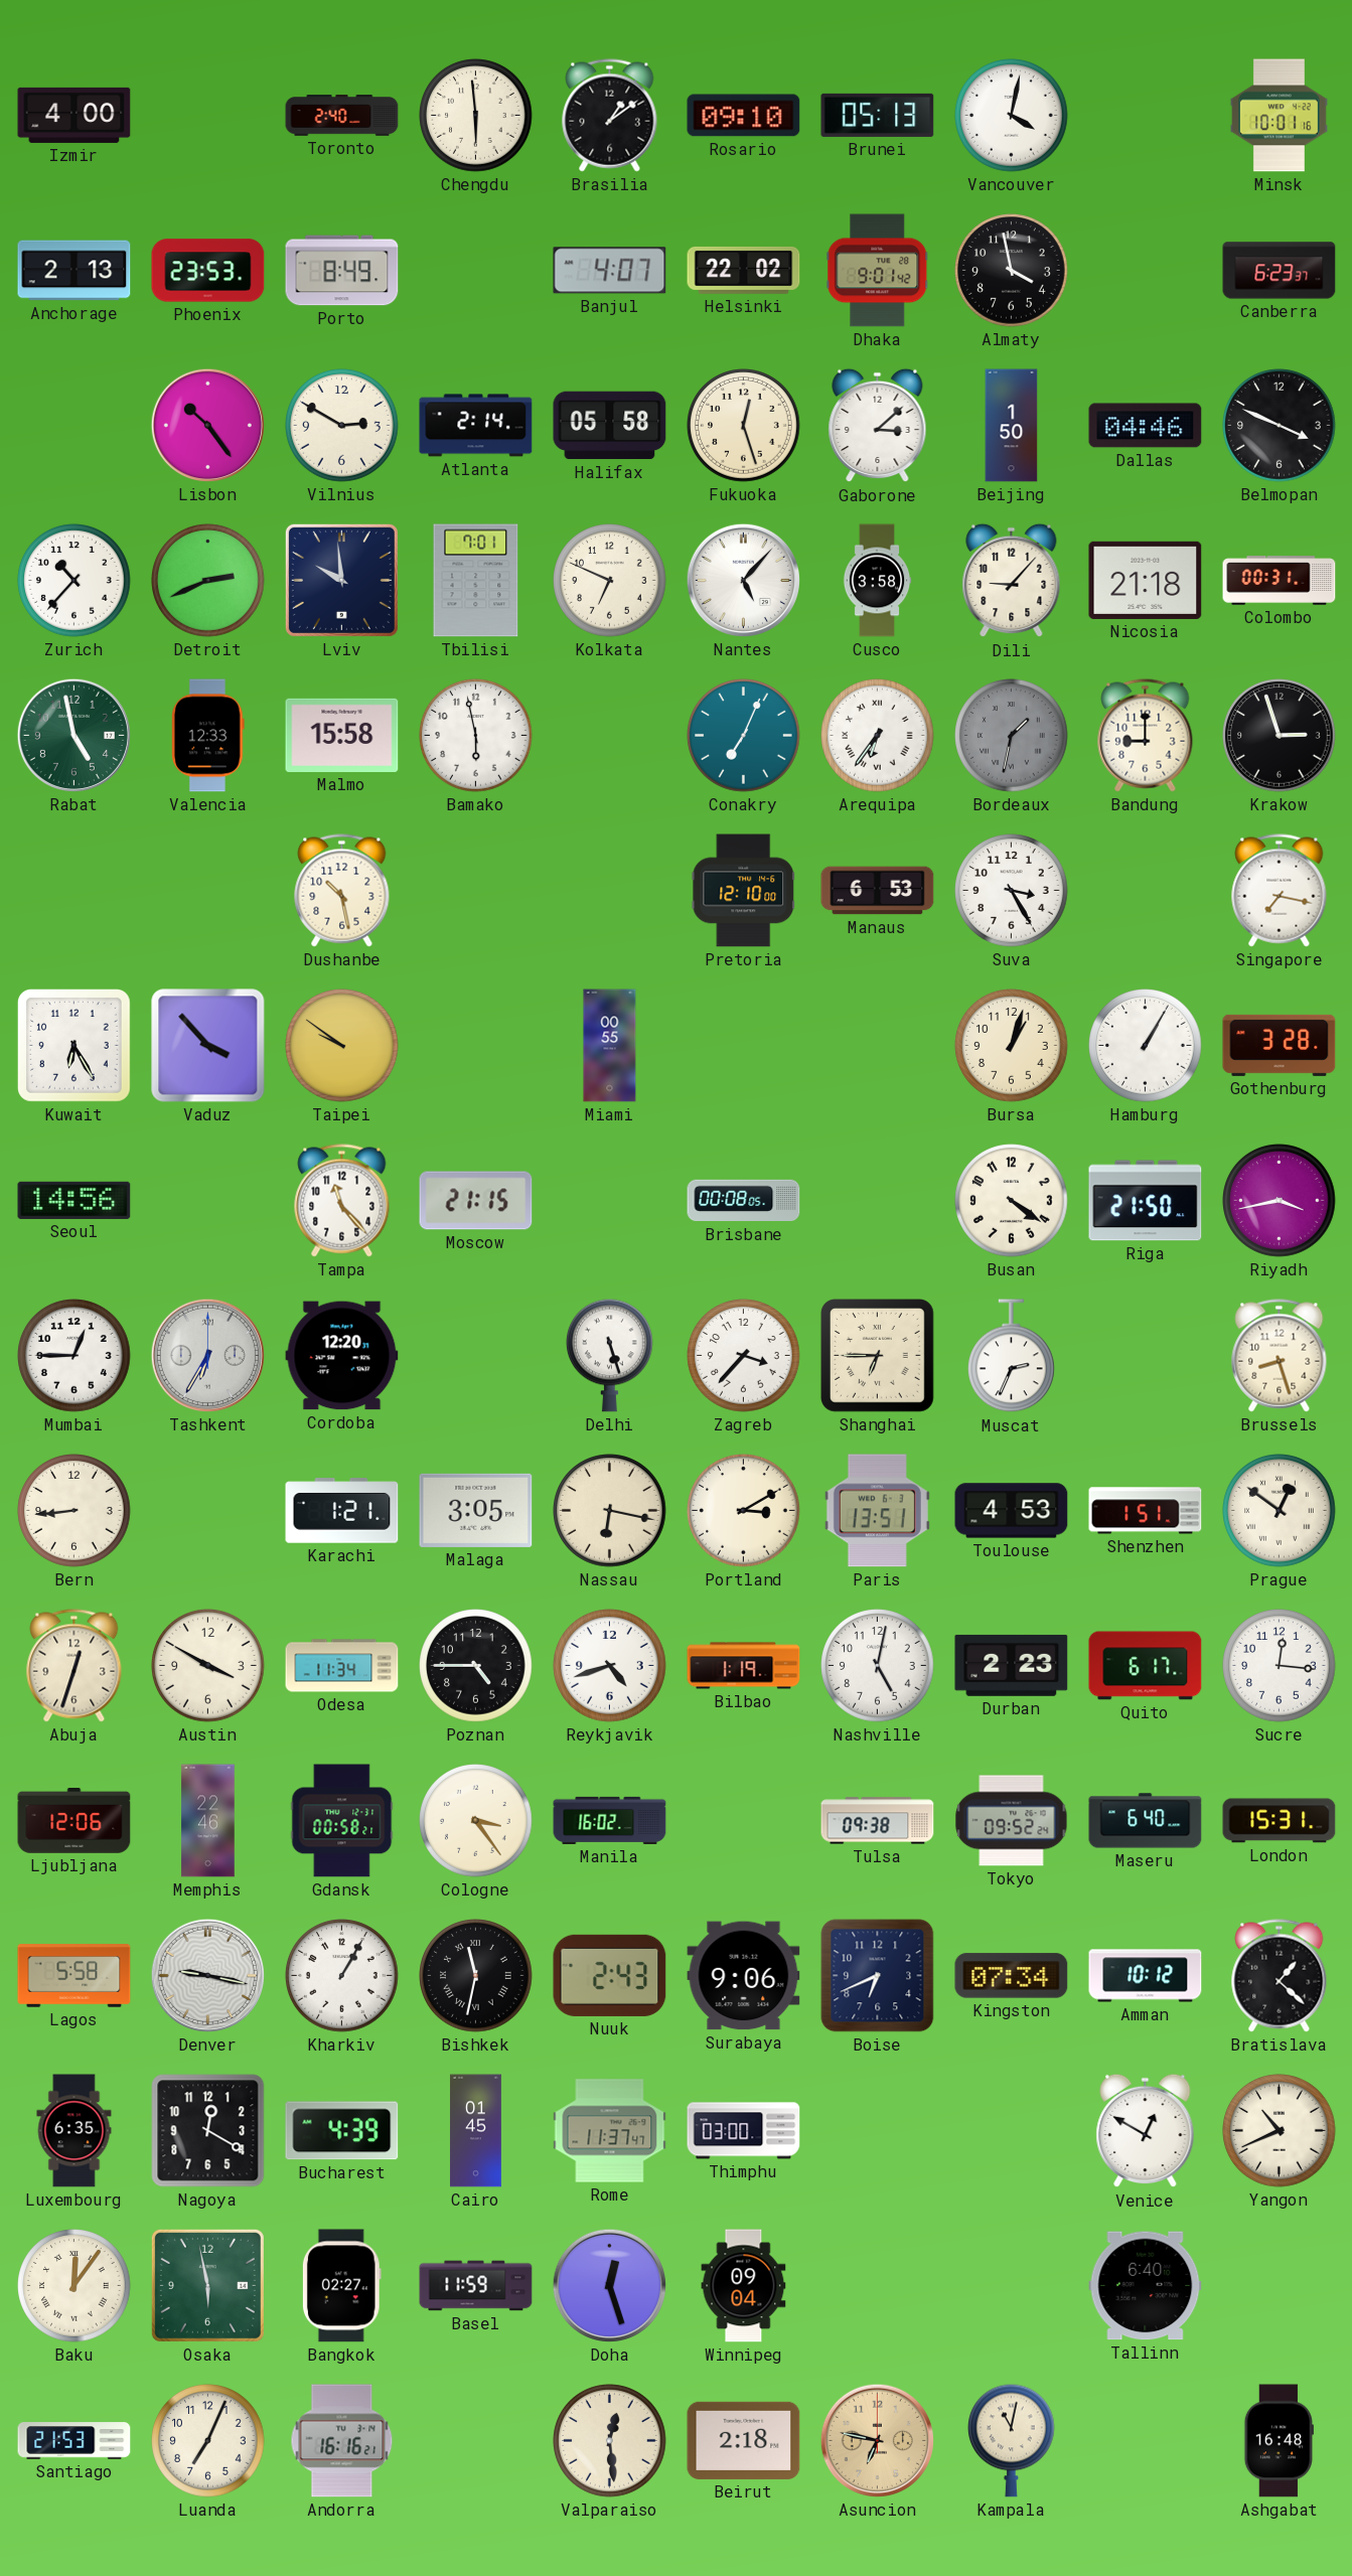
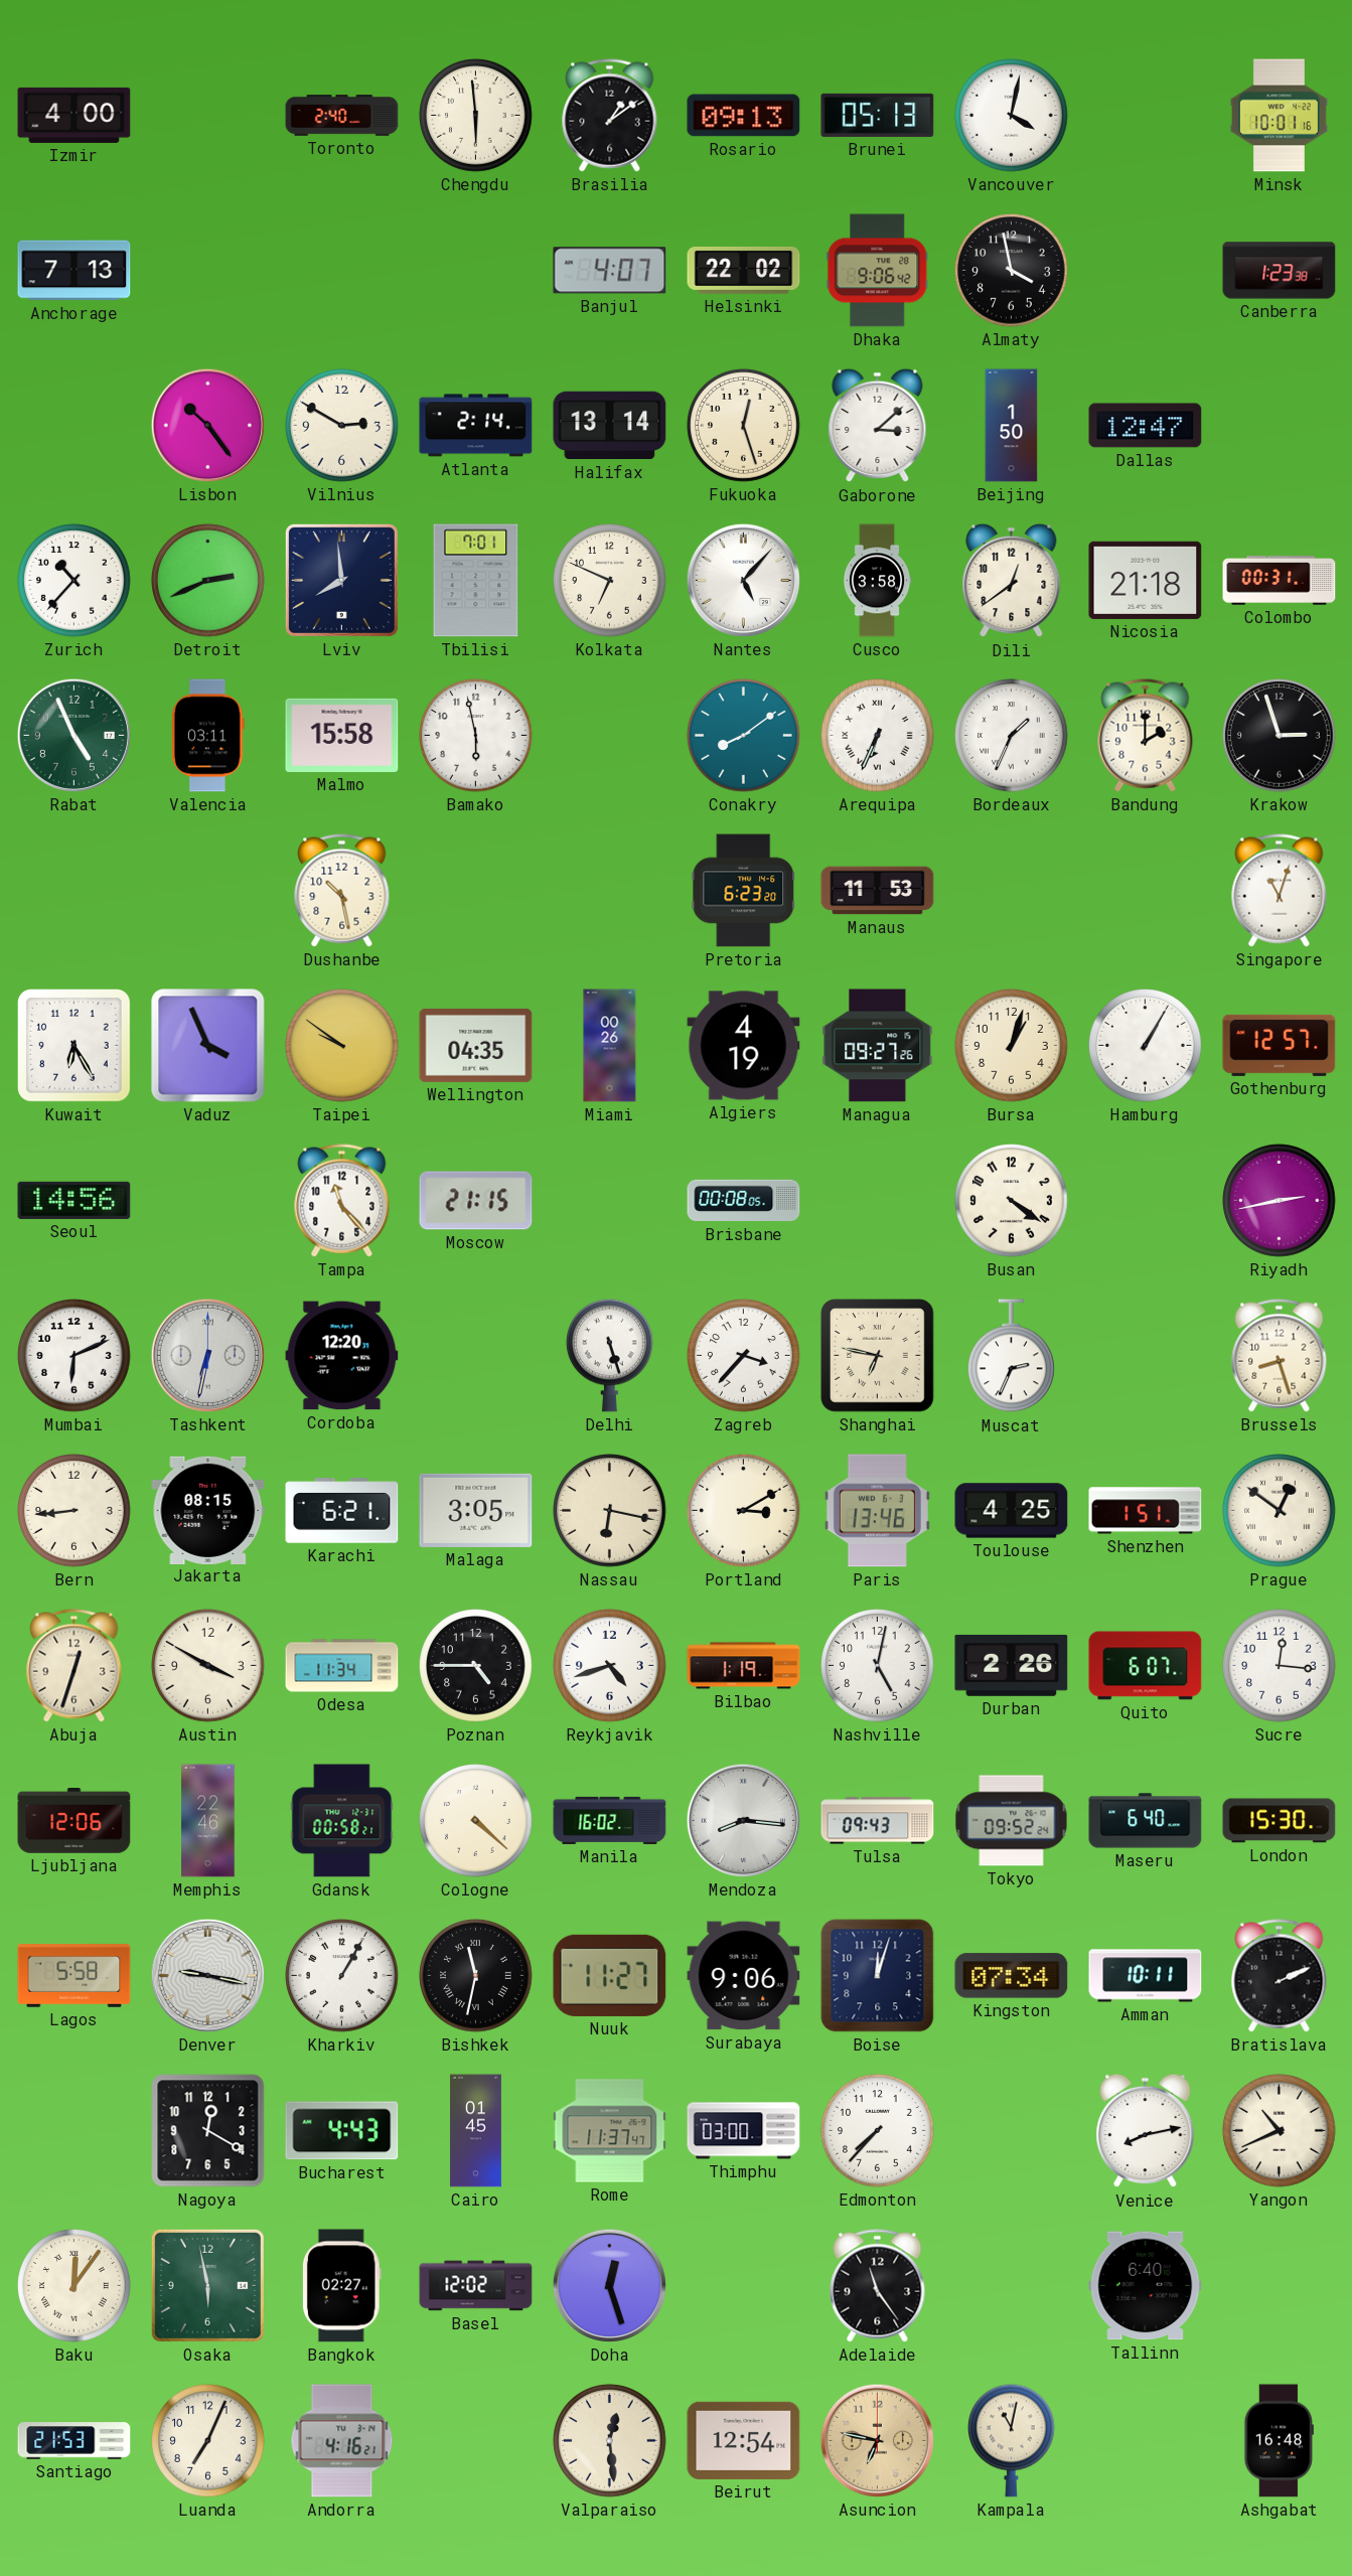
Rosario: 09:10 -> 09:13
Anchorage: 2:13 -> 7:13
Phoenix: 23:53 -> none
Porto: 8:49 -> none
Dhaka: 9:01 -> 9:06
Canberra: 6:23 -> 1:23
Halifax: 05:58 -> 13:14
Dallas: 04:46 -> 12:47
Belmopan: 3:49 -> none
Lviv: 9:59 -> 7:59
Dili: 9:07 -> 12:39
Rabat: 4:58 -> 4:56
Valencia: 12:33 -> 03:11
Conakry: 7:04 -> 8:09
Arequipa: 6:36 -> 6:34
Bordeaux: 1:32 -> 1:34
Bordeaux dial: grey -> white
Bandung: 9:00 -> 2:00
Pretoria: 12:10 -> 6:23
Manaus: 6:53 -> 11:53
Suva: 3:25 -> none
Singapore: 7:17 -> 11:03
Vaduz: 3:53 -> 3:56
Wellington: none -> 04:35
Miami: 00:55 -> 00:26
Algiers: none -> 4:19
Managua: none -> 09:27
Gothenburg: 3:28 -> 12:57
Riga: 21:50 -> none
Riyadh: 3:43 -> 2:43
Mumbai: 12:45 -> 6:11
Tashkent: 6:35 -> 6:32
Shanghai: 6:45 -> 6:47
Jakarta: none -> 08:15
Karachi: 1:21 -> 6:21
Paris: 13:51 -> 13:46
Toulouse: 4:53 -> 4:25
Durban: 2:23 -> 2:26
Quito: 6:17 -> 6:07
Cologne: 3:24 -> 4:22
Mendoza: none -> 8:16
Tulsa: 09:38 -> 09:43
London: 15:31 -> 15:30
Nuuk: 2:43 -> 11:27
Boise: 6:41 -> 12:03
Amman: 10:12 -> 10:11
Bratislava: 1:22 -> 2:11
Luxembourg: 6:35 -> none
Bucharest: 4:39 -> 4:43
Edmonton: none -> 7:37
Venice: 12:50 -> 8:13
Basel: 11:59 -> 12:02
Winnipeg: 09:04 -> none
Adelaide: none -> 11:24
Andorra: 16:16 -> 4:16
Beirut: 2:18 -> 12:54
